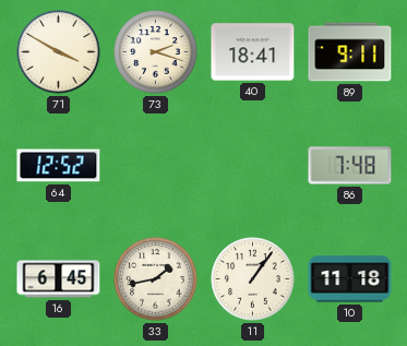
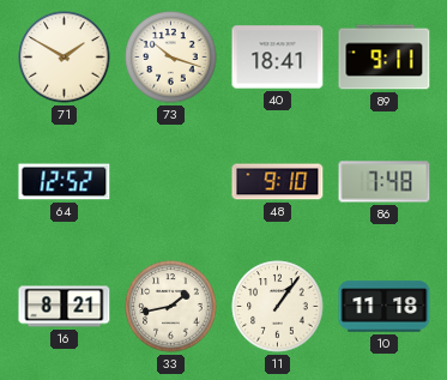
71: 3:50 -> 1:50
73: 2:18 -> 10:18
48: none -> 9:10
16: 6:45 -> 8:21
